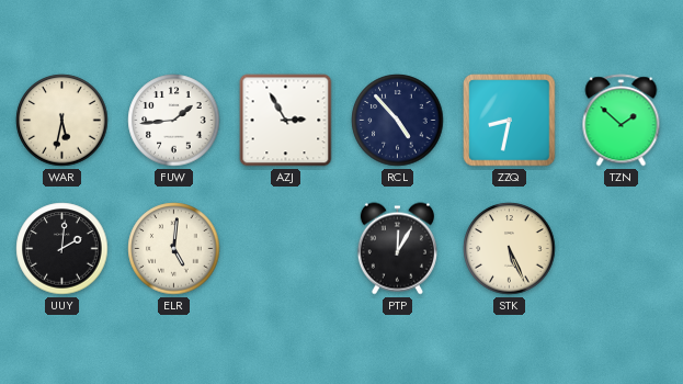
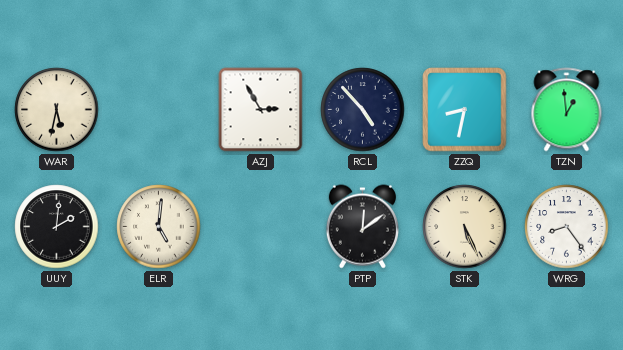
FUW: 1:44 -> none
TZN: 1:52 -> 12:59
PTP: 12:05 -> 12:09
WRG: none -> 8:24
